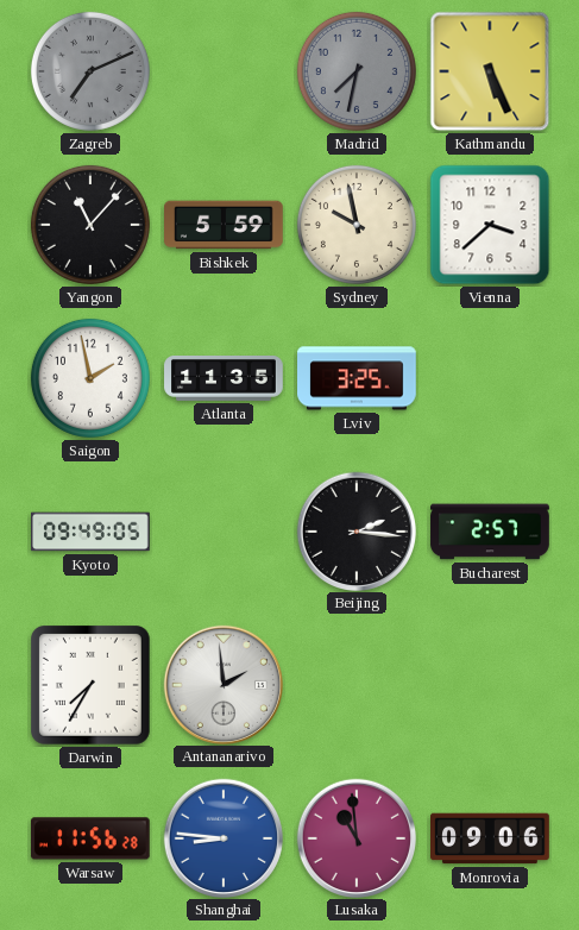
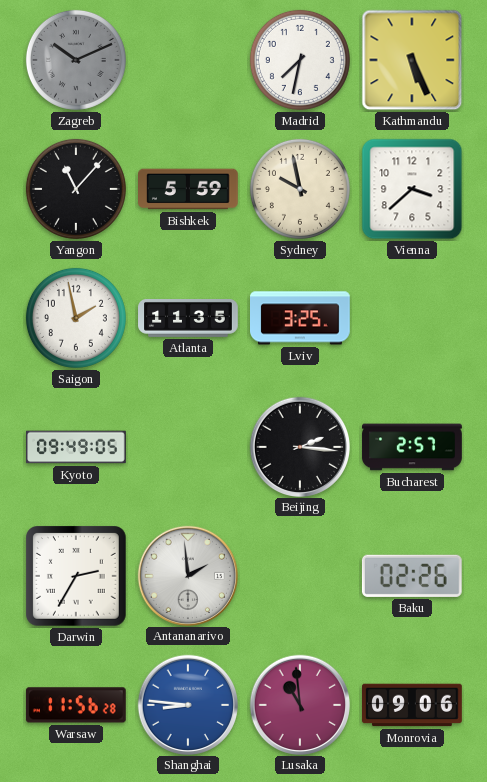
Zagreb: 7:11 -> 10:11
Madrid dial: grey -> white
Darwin: 7:35 -> 2:35
Baku: none -> 02:26
